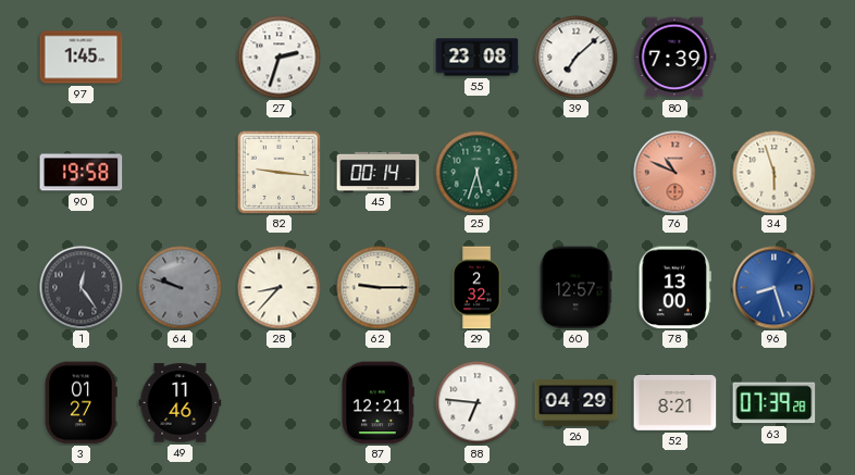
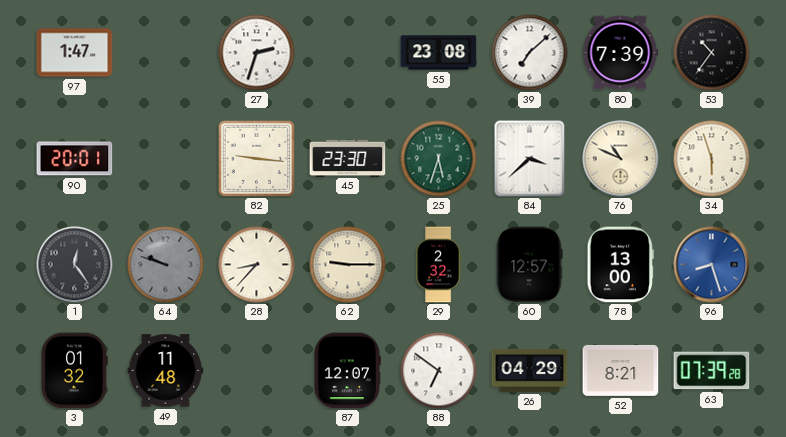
97: 1:45 -> 1:47
53: none -> 10:36
90: 19:58 -> 20:01
45: 00:14 -> 23:30
84: none -> 3:38
76 dial: salmon -> cream
3: 01:27 -> 01:32
49: 11:46 -> 11:48
87: 12:21 -> 12:07
88: 6:46 -> 6:51
